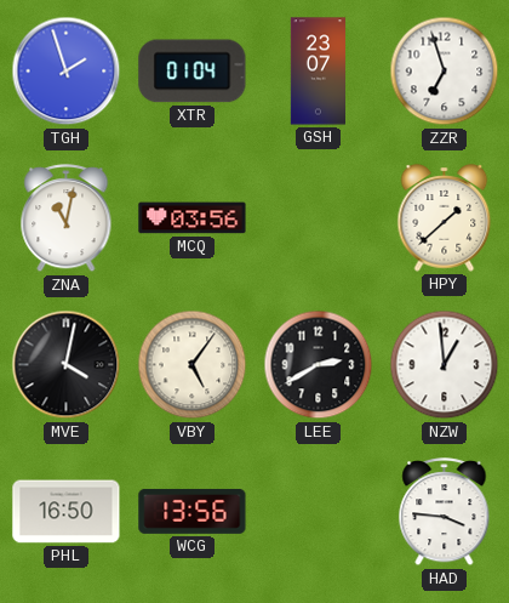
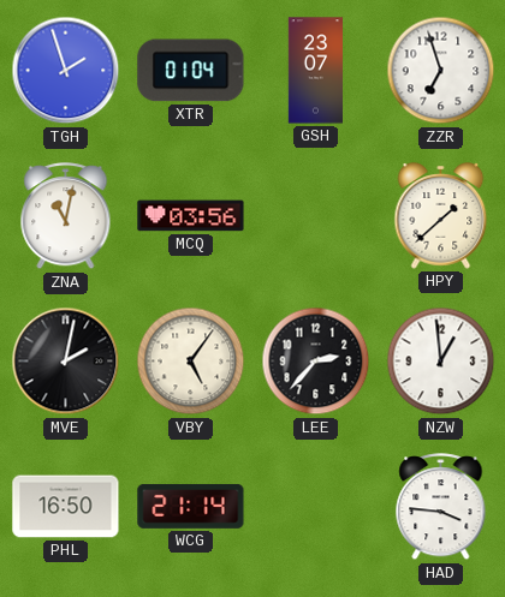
MVE: 4:02 -> 2:02
LEE: 2:40 -> 2:37
WCG: 13:56 -> 21:14
